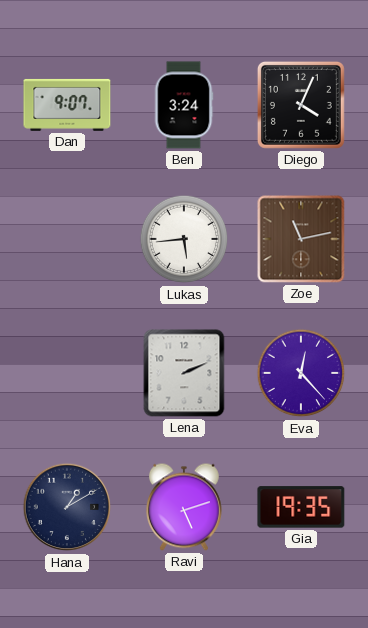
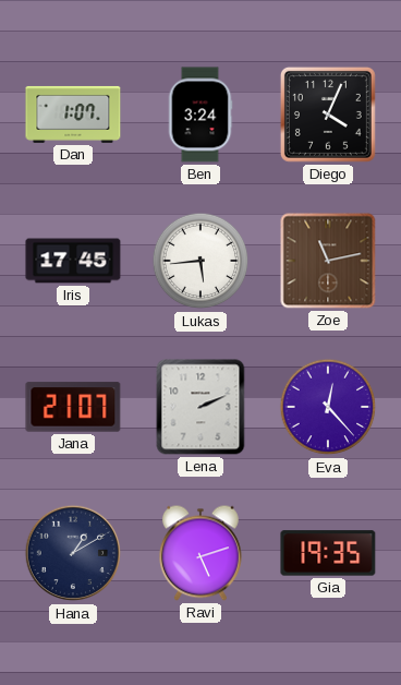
Dan: 9:07 -> 1:07
Iris: none -> 17:45
Jana: none -> 21:07
